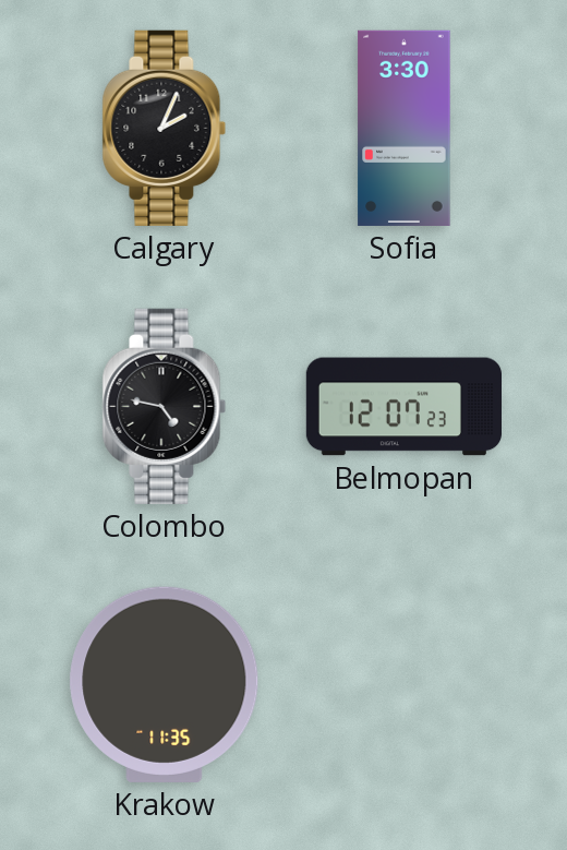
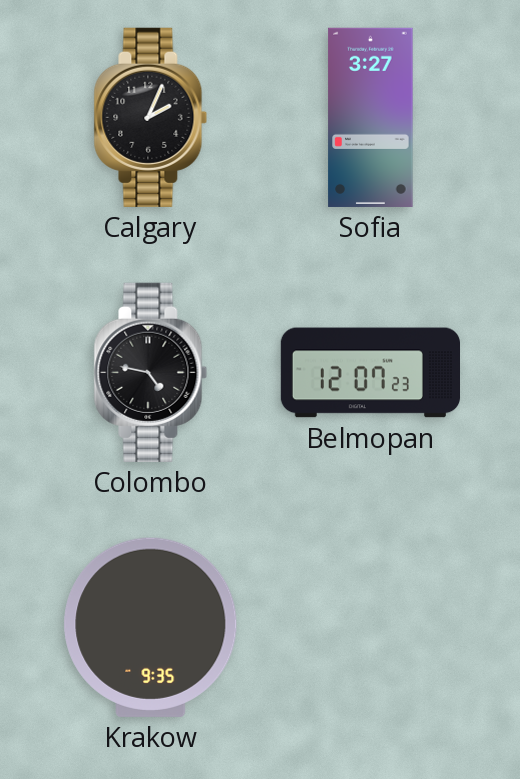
Sofia: 3:30 -> 3:27
Krakow: 11:35 -> 9:35
